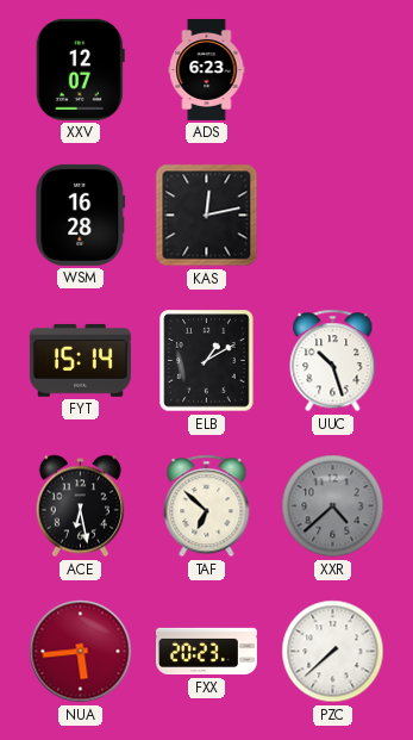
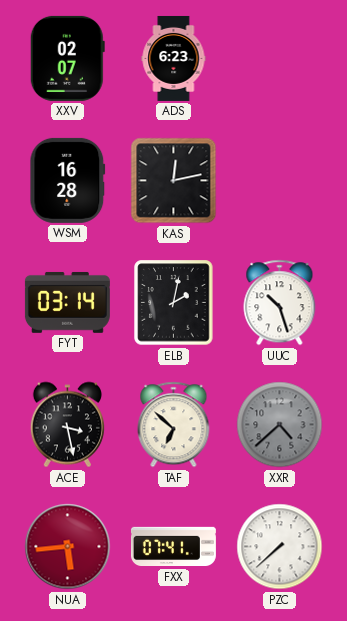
XXV: 12:07 -> 02:07
FYT: 15:14 -> 03:14
ELB: 1:10 -> 2:02
ACE: 6:28 -> 3:28
FXX: 20:23 -> 07:41
